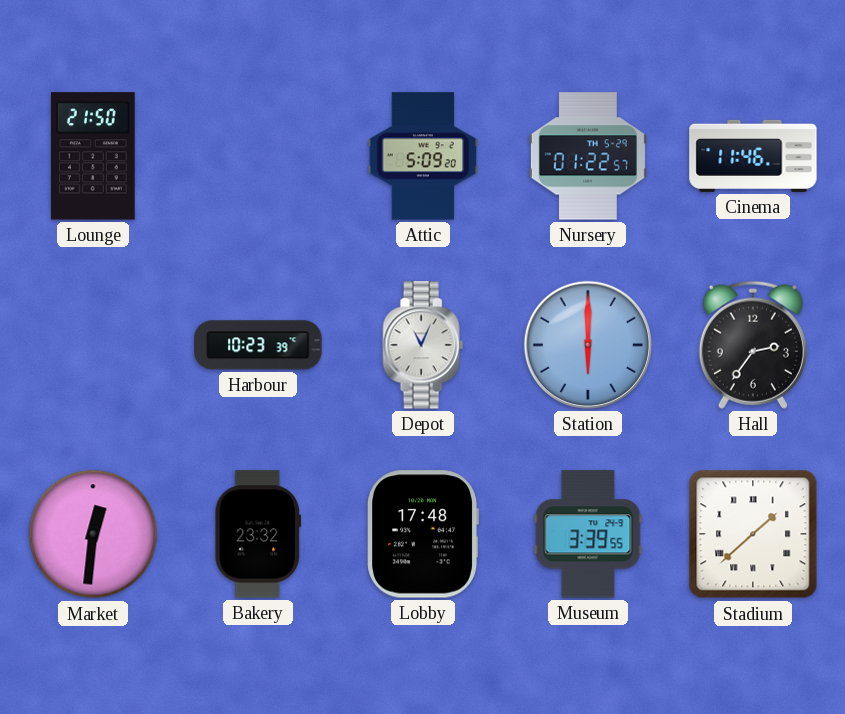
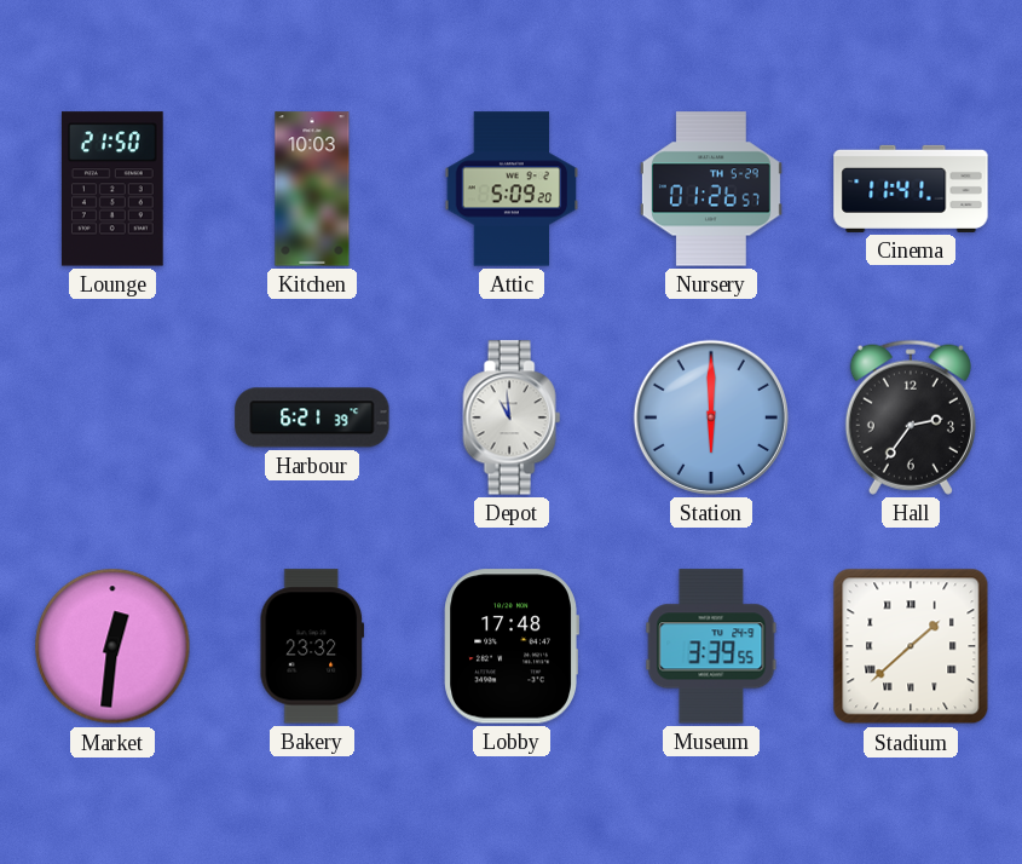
Kitchen: none -> 10:03
Nursery: 01:22 -> 01:26
Cinema: 11:46 -> 11:41
Harbour: 10:23 -> 6:21
Depot: 11:04 -> 10:59
